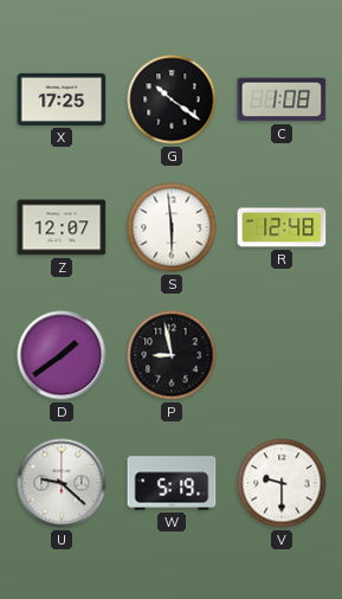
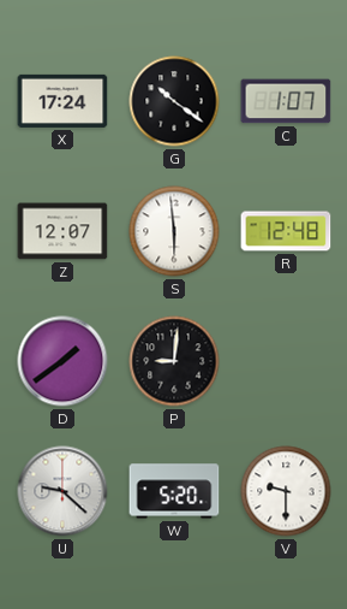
X: 17:25 -> 17:24
C: 1:08 -> 1:07
P: 8:58 -> 9:01
W: 5:19 -> 5:20
